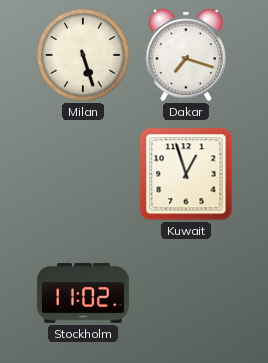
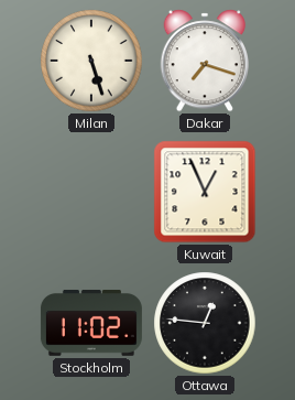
Kuwait: 12:57 -> 12:56
Ottawa: none -> 12:46
